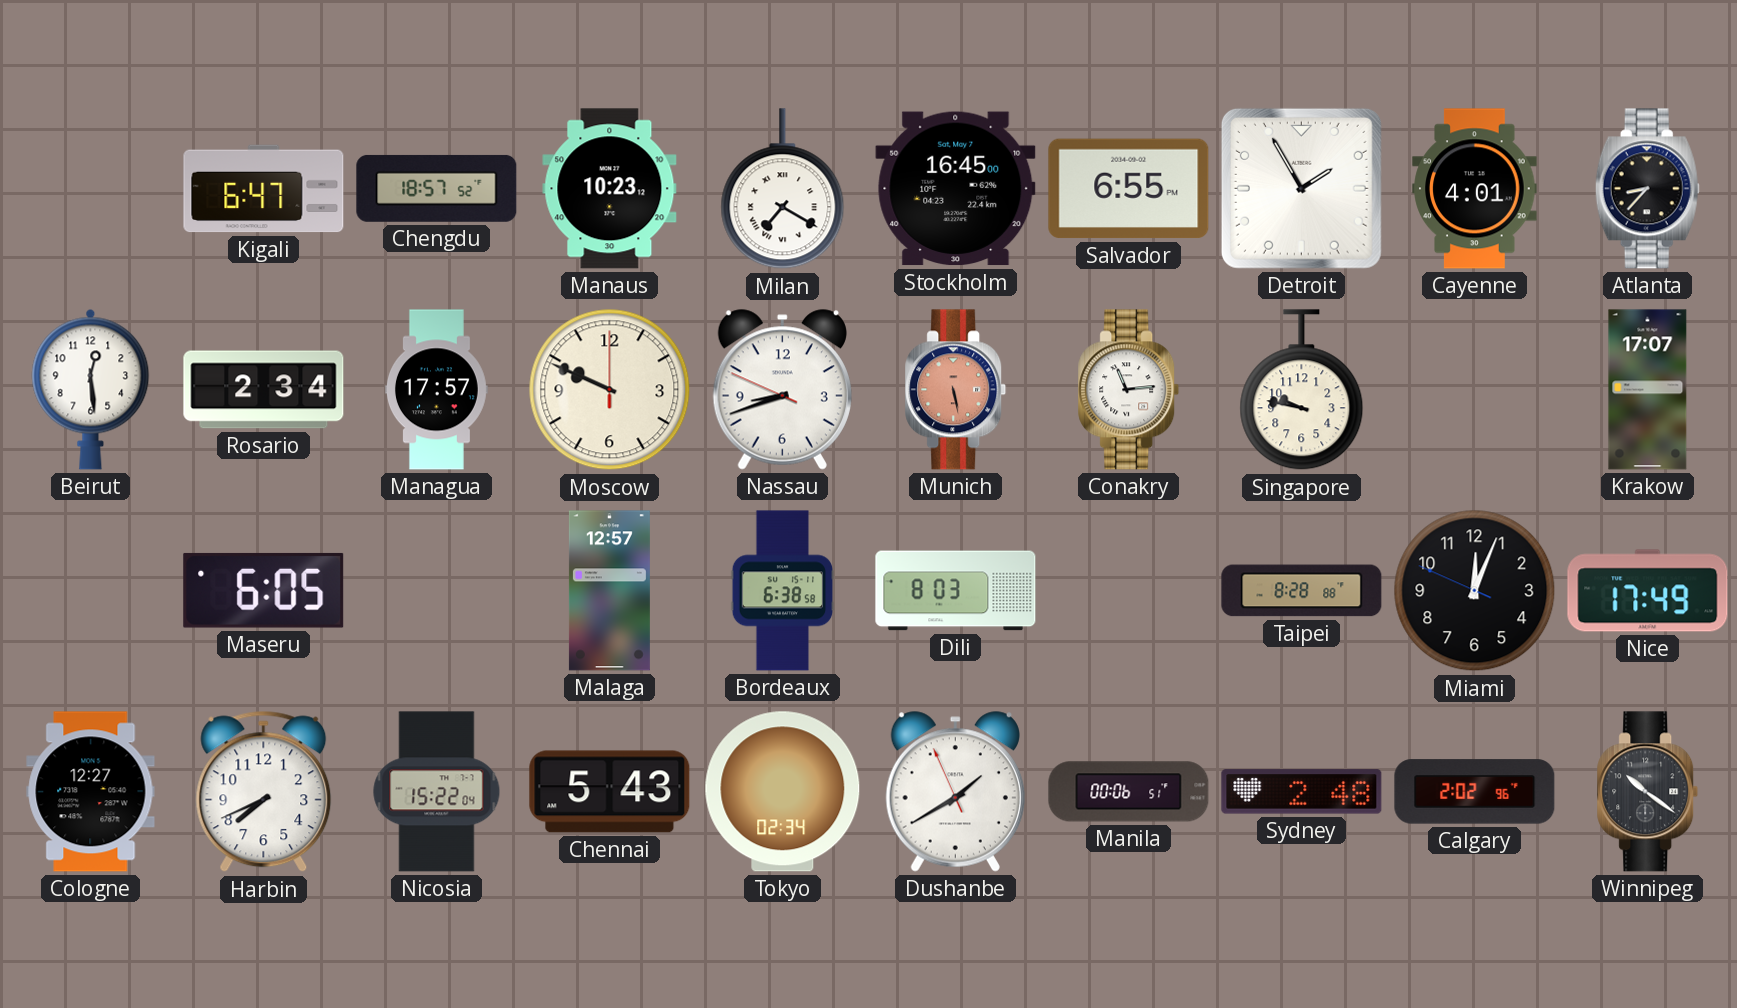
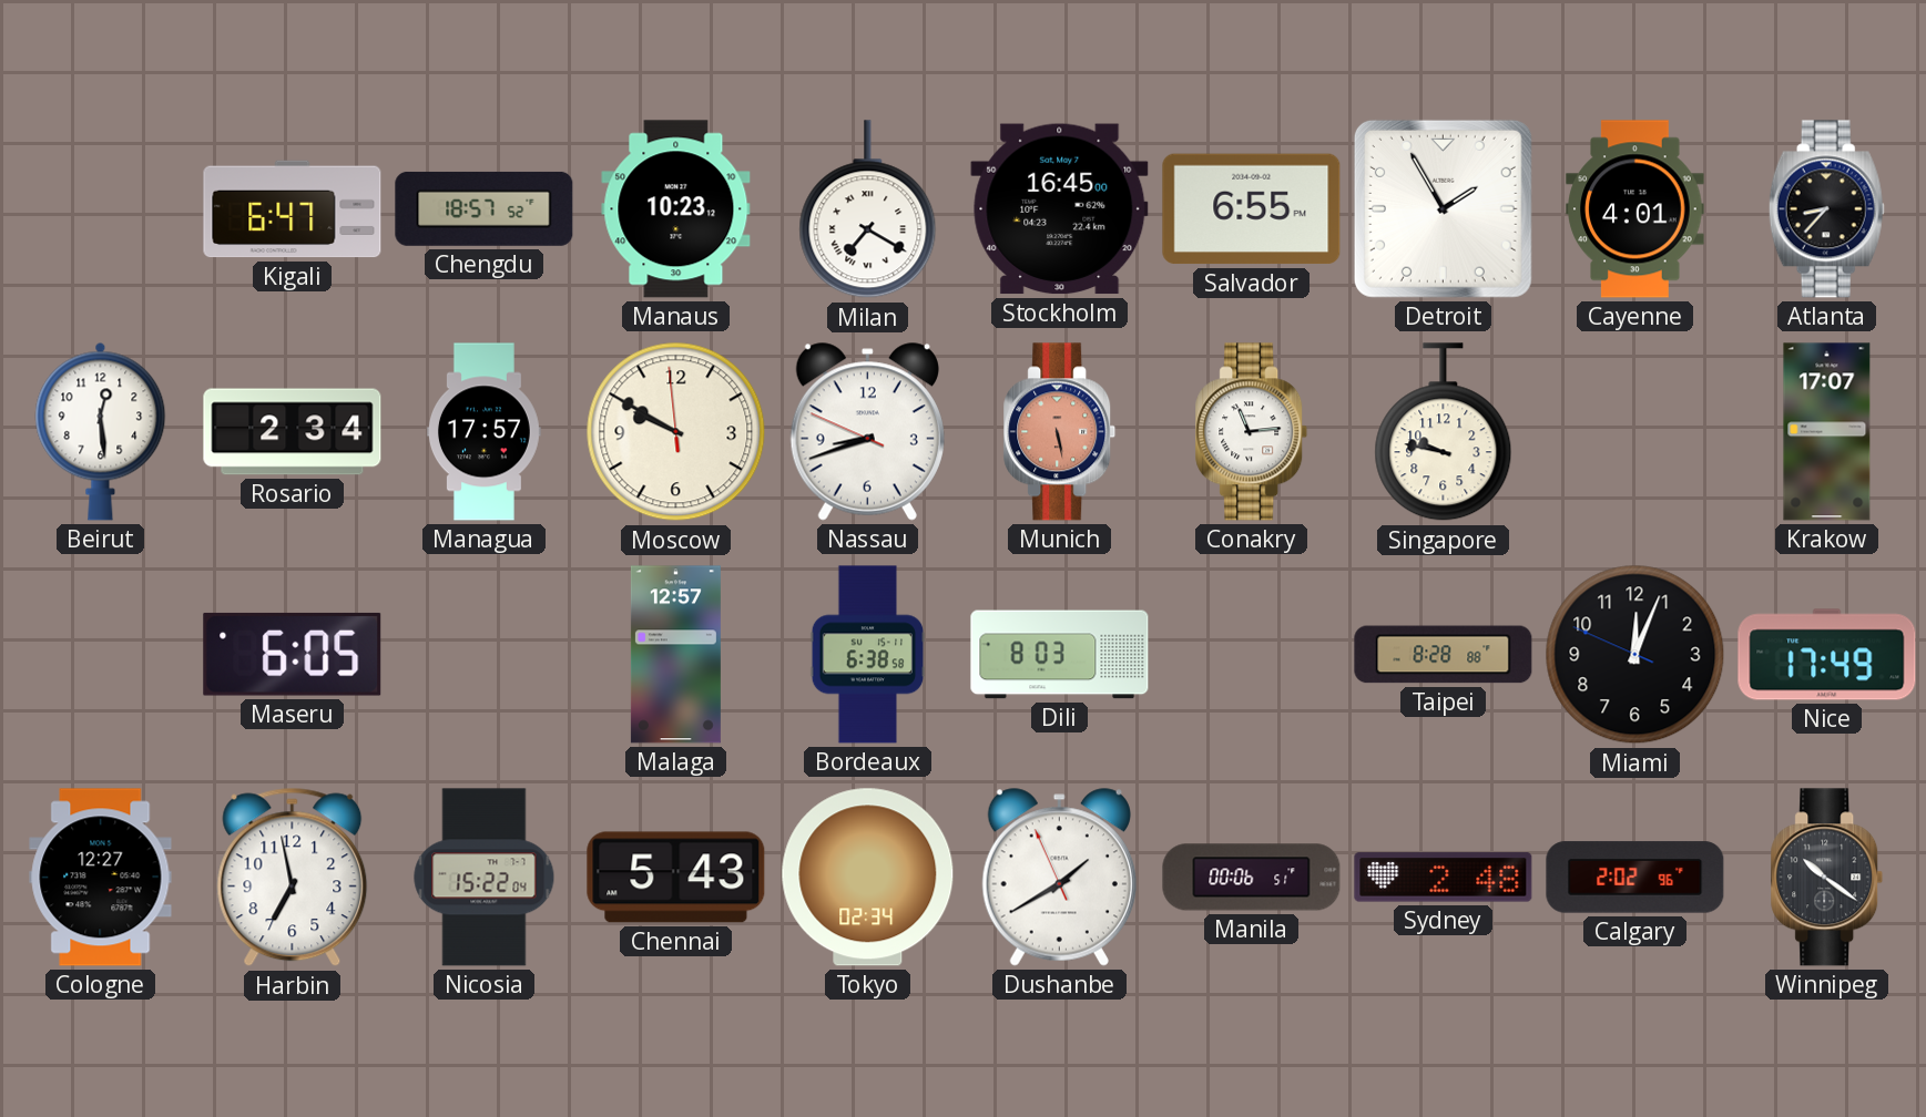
Moscow: 9:49:00 -> 9:49:59
Harbin: 7:41 -> 6:58
